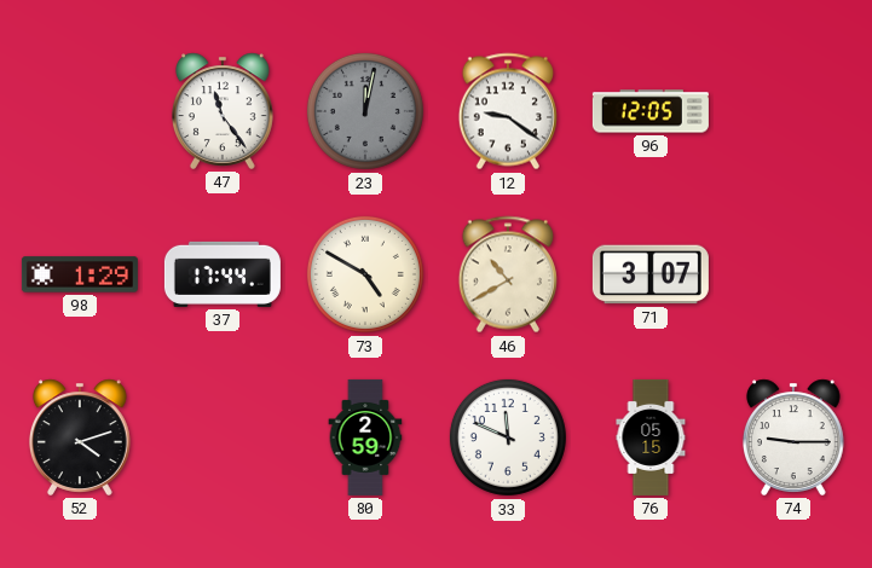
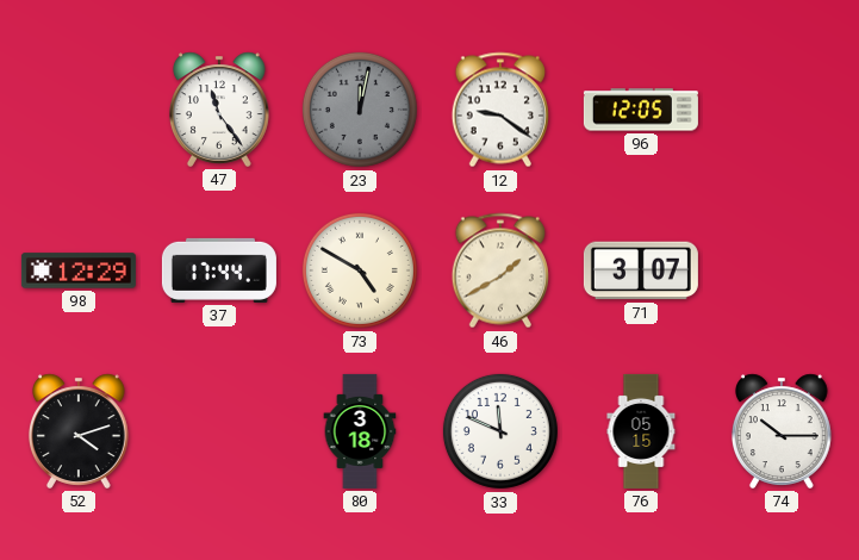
98: 1:29 -> 12:29
46: 10:40 -> 1:40
80: 2:59 -> 3:18
74: 9:15 -> 10:15
